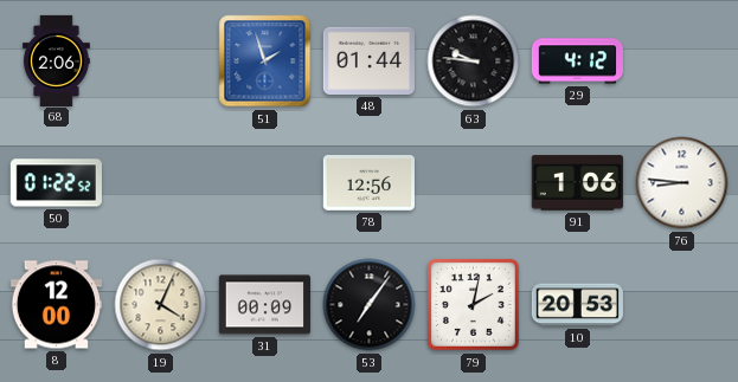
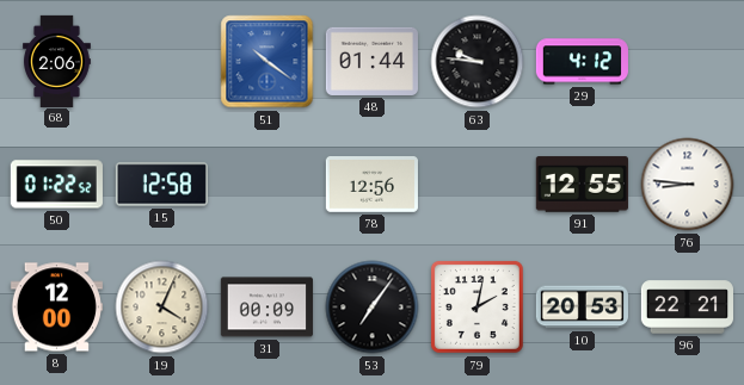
51: 1:57 -> 10:21
15: none -> 12:58
91: 1:06 -> 12:55
96: none -> 22:21
